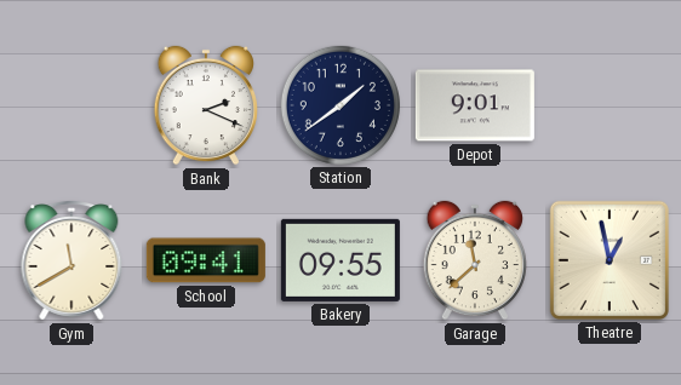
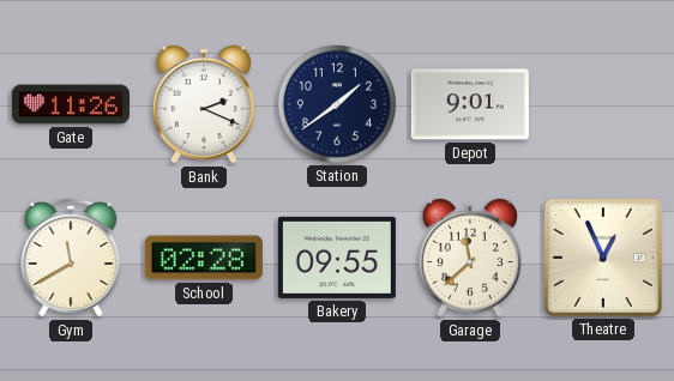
Gate: none -> 11:26
School: 09:41 -> 02:28
Theatre: 12:58 -> 12:56
